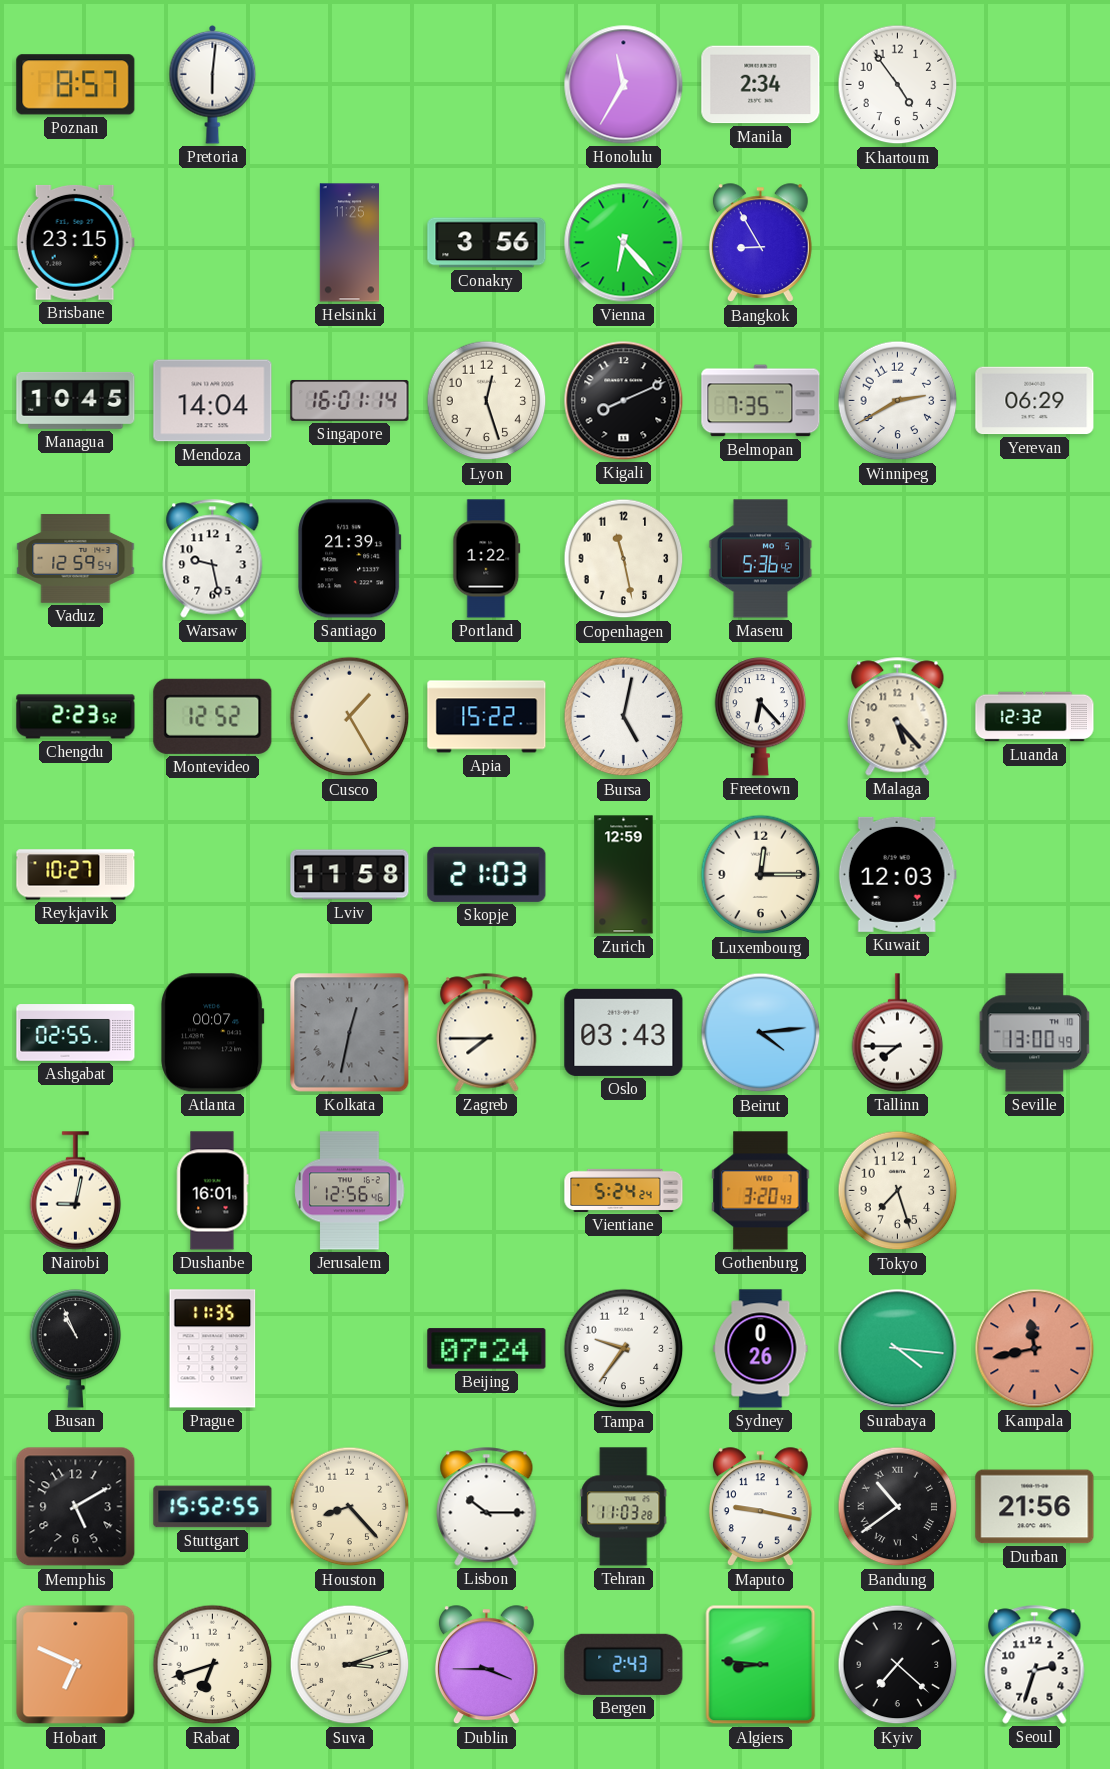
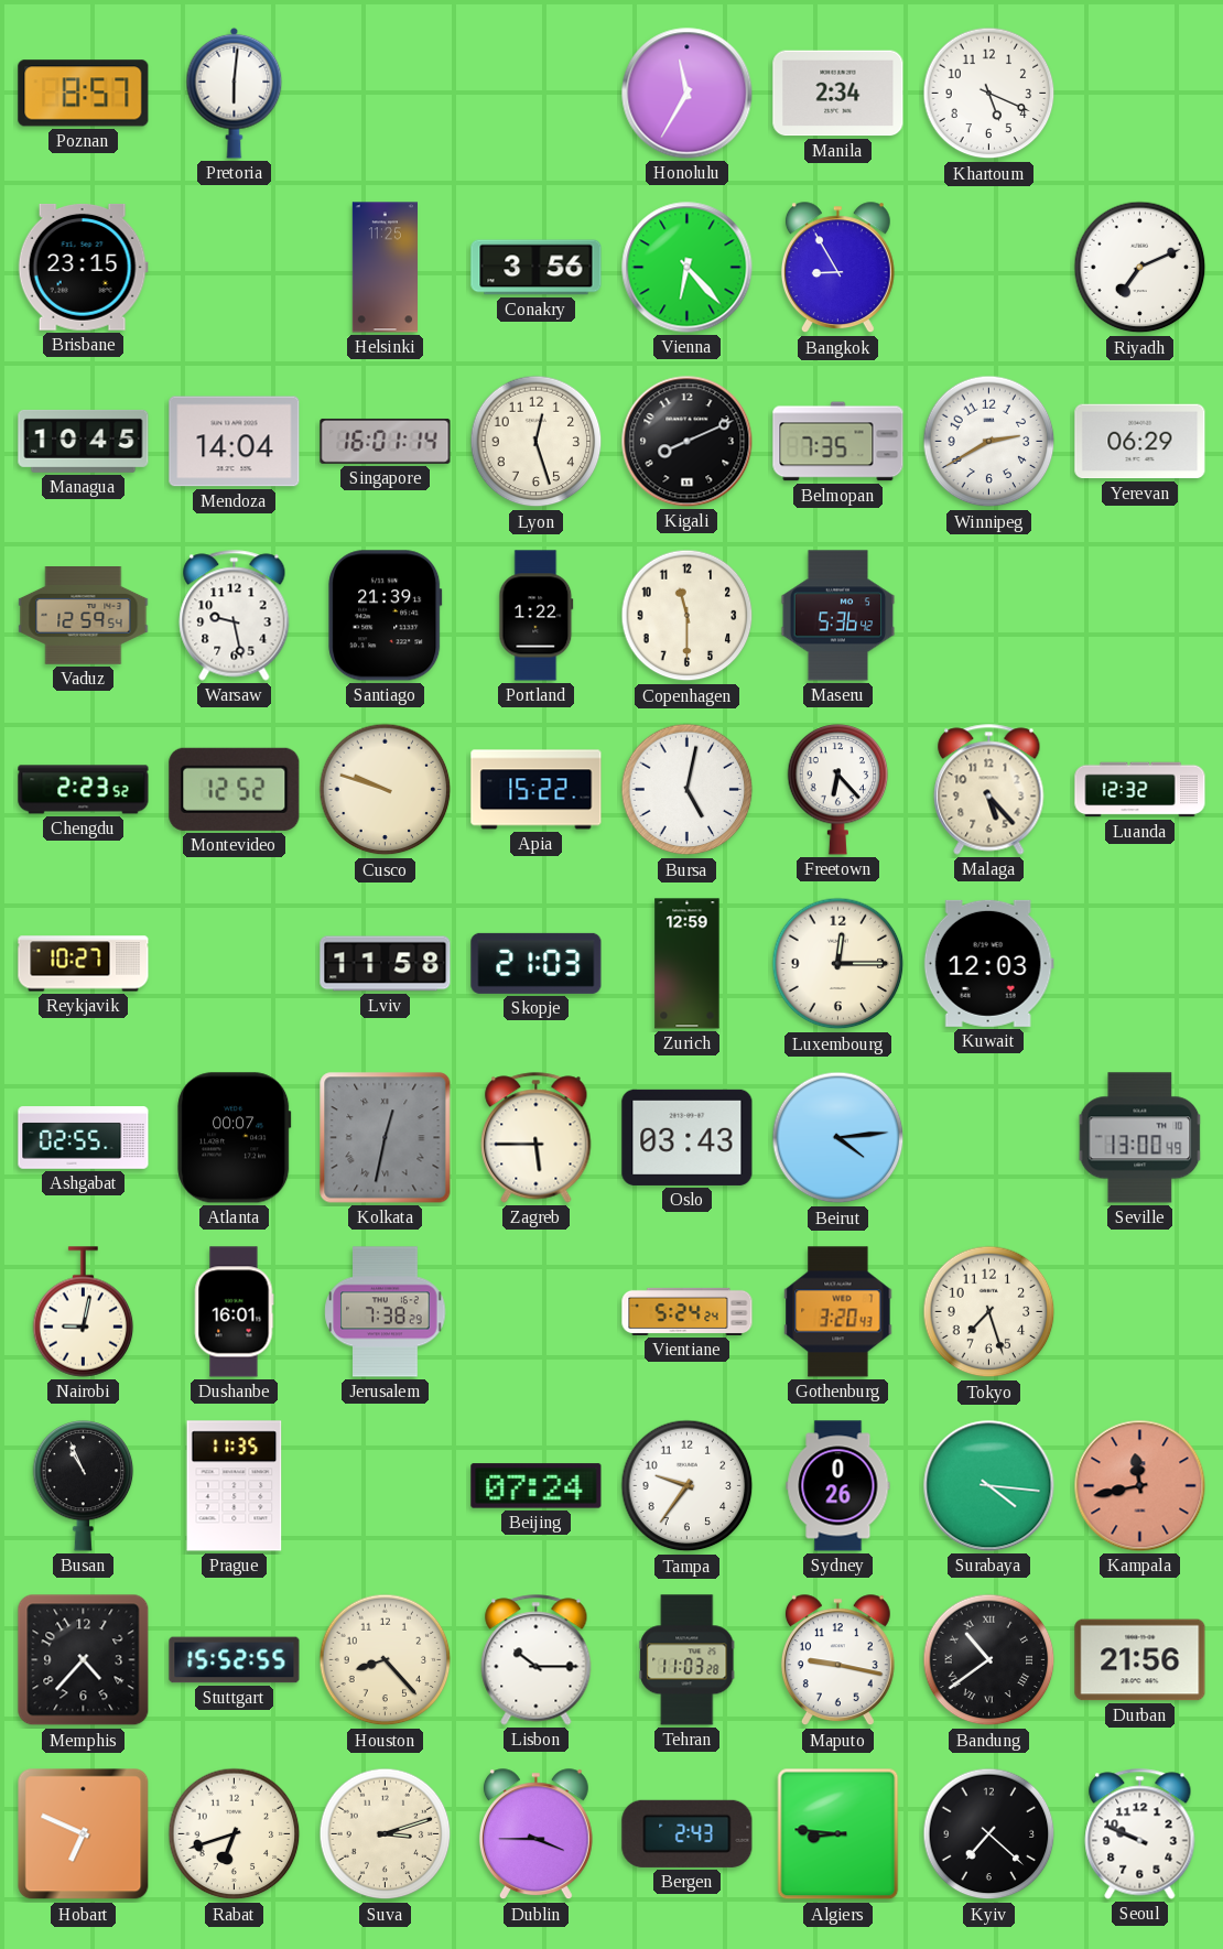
Khartoum: 4:54 -> 5:19
Riyadh: none -> 7:11
Copenhagen: 11:28 -> 11:30
Cusco: 1:25 -> 9:48
Zagreb: 7:45 -> 5:45
Tallinn: 7:45 -> none
Jerusalem: 12:56 -> 7:38
Memphis: 5:10 -> 4:37
Seoul: 2:33 -> 9:49
